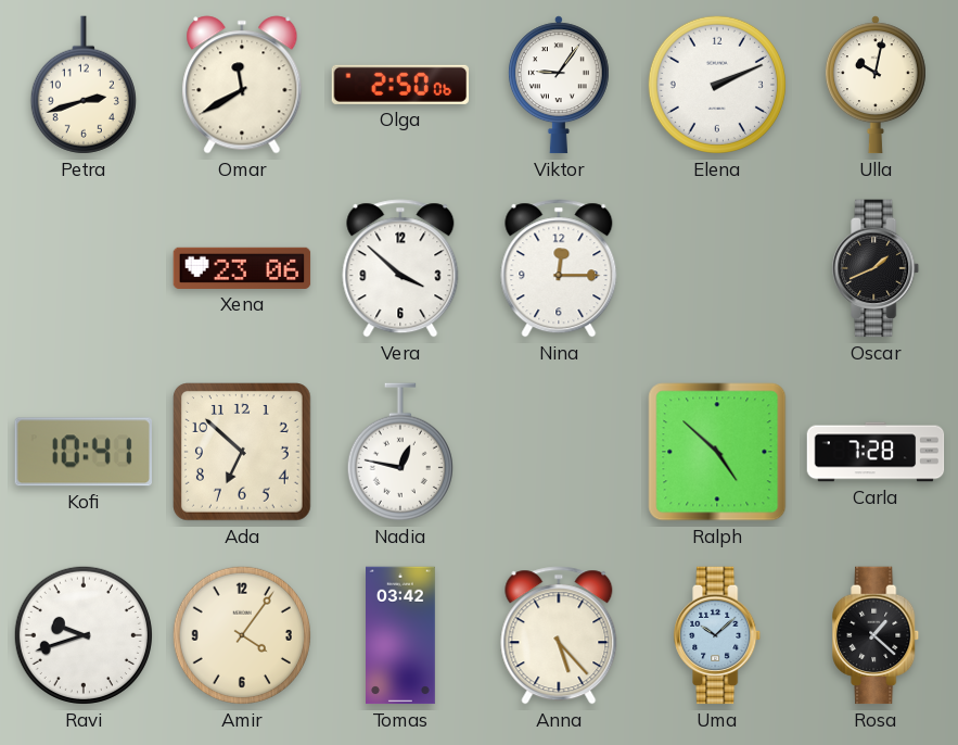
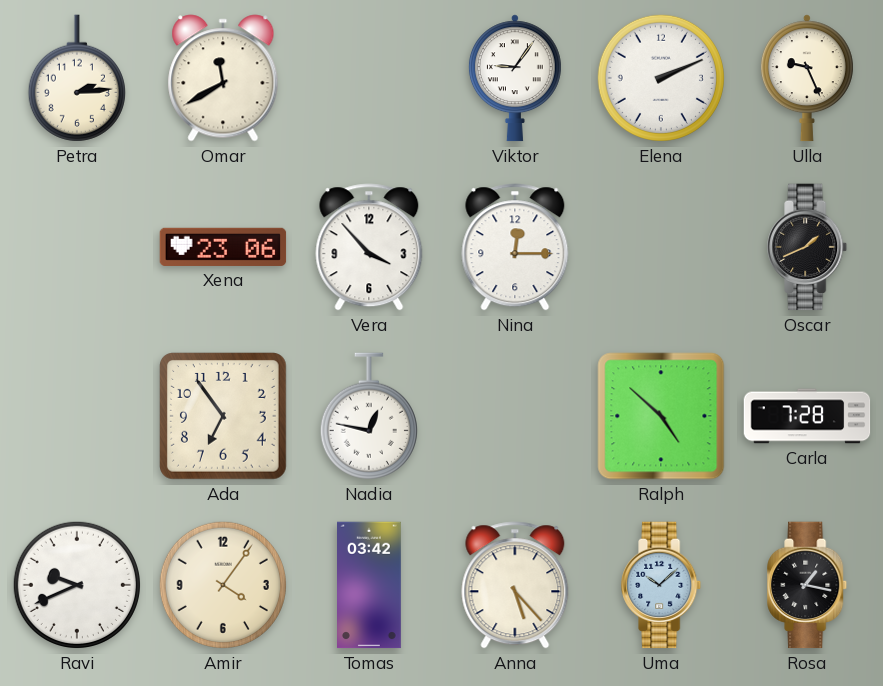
Petra: 2:42 -> 2:14
Olga: 2:50 -> none
Ulla: 10:02 -> 9:26
Vera: 3:52 -> 3:53
Kofi: 10:41 -> none
Ada: 6:52 -> 6:54
Ravi: 9:42 -> 9:41
Rosa: 1:22 -> 1:17
